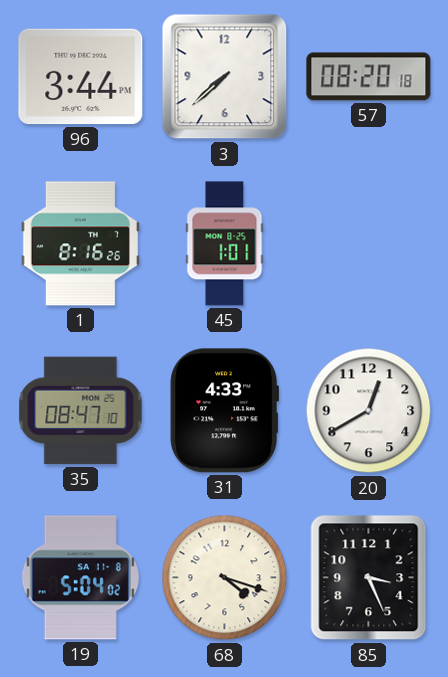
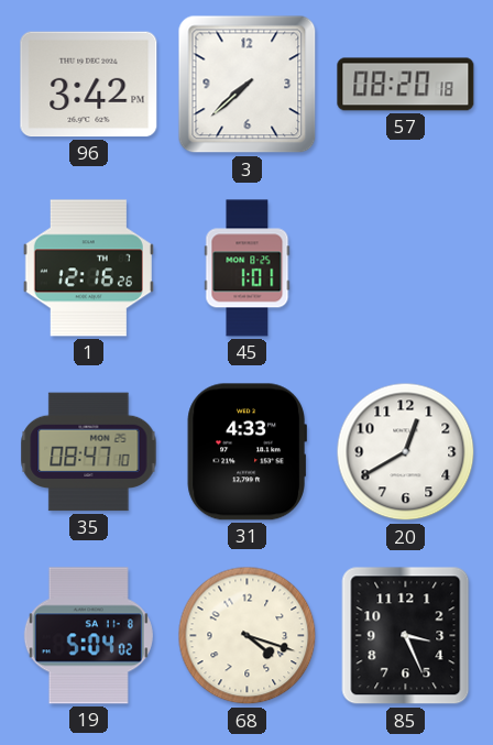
96: 3:44 -> 3:42
1: 8:16 -> 12:16
